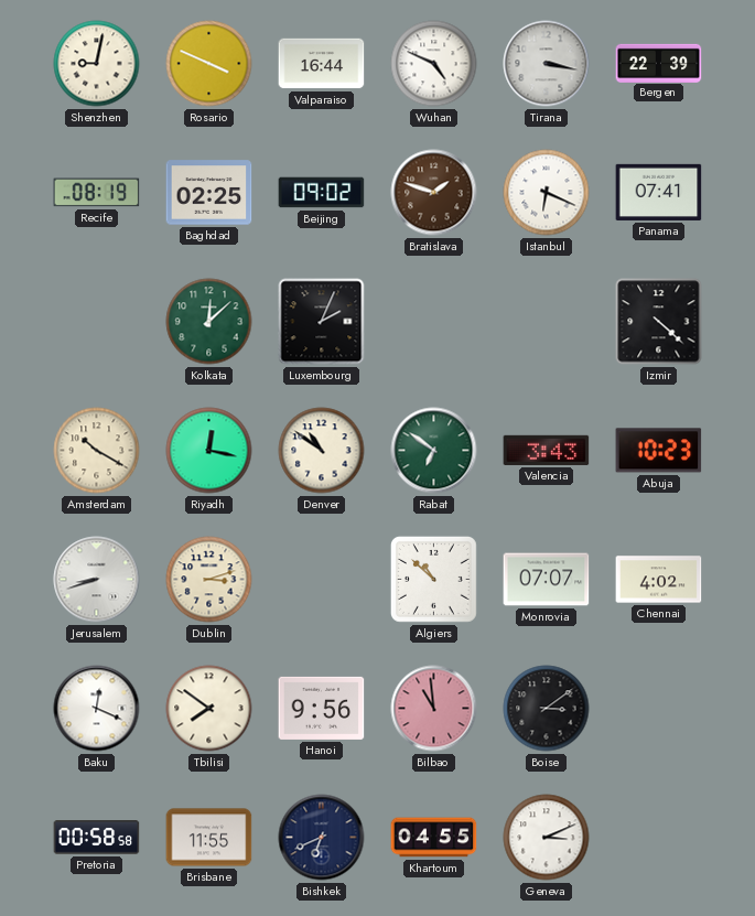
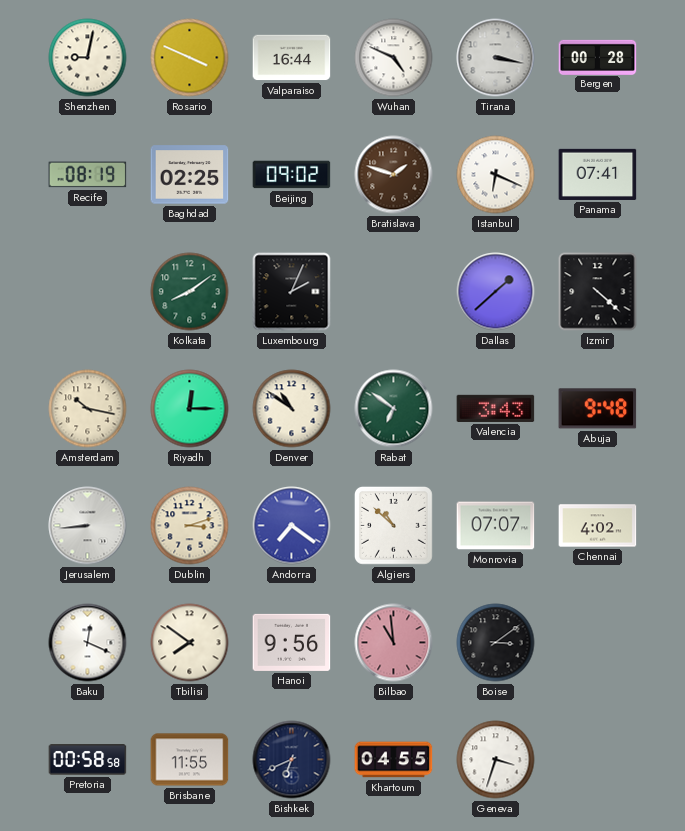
Bergen: 22:39 -> 00:28
Kolkata: 12:08 -> 8:09
Dallas: none -> 1:38
Amsterdam: 10:20 -> 10:17
Riyadh: 12:17 -> 12:15
Abuja: 10:23 -> 9:48
Jerusalem: 8:42 -> 8:44
Andorra: none -> 7:21
Geneva: 3:11 -> 3:33
